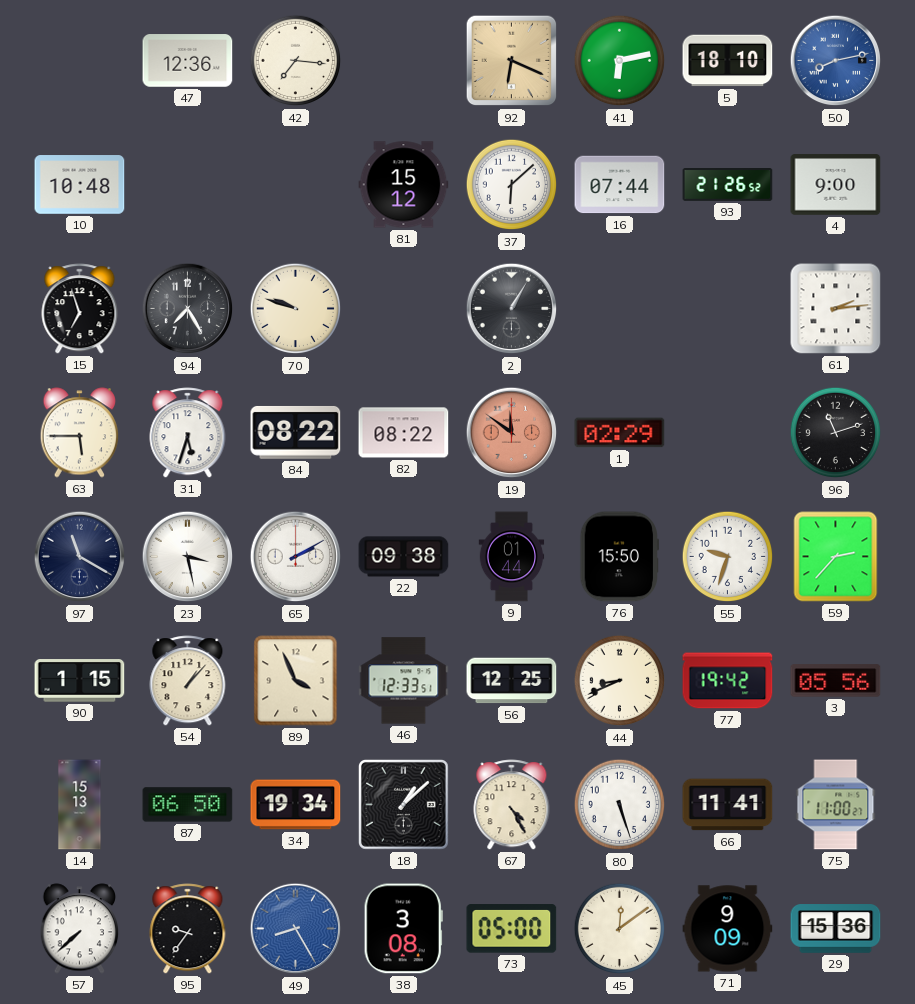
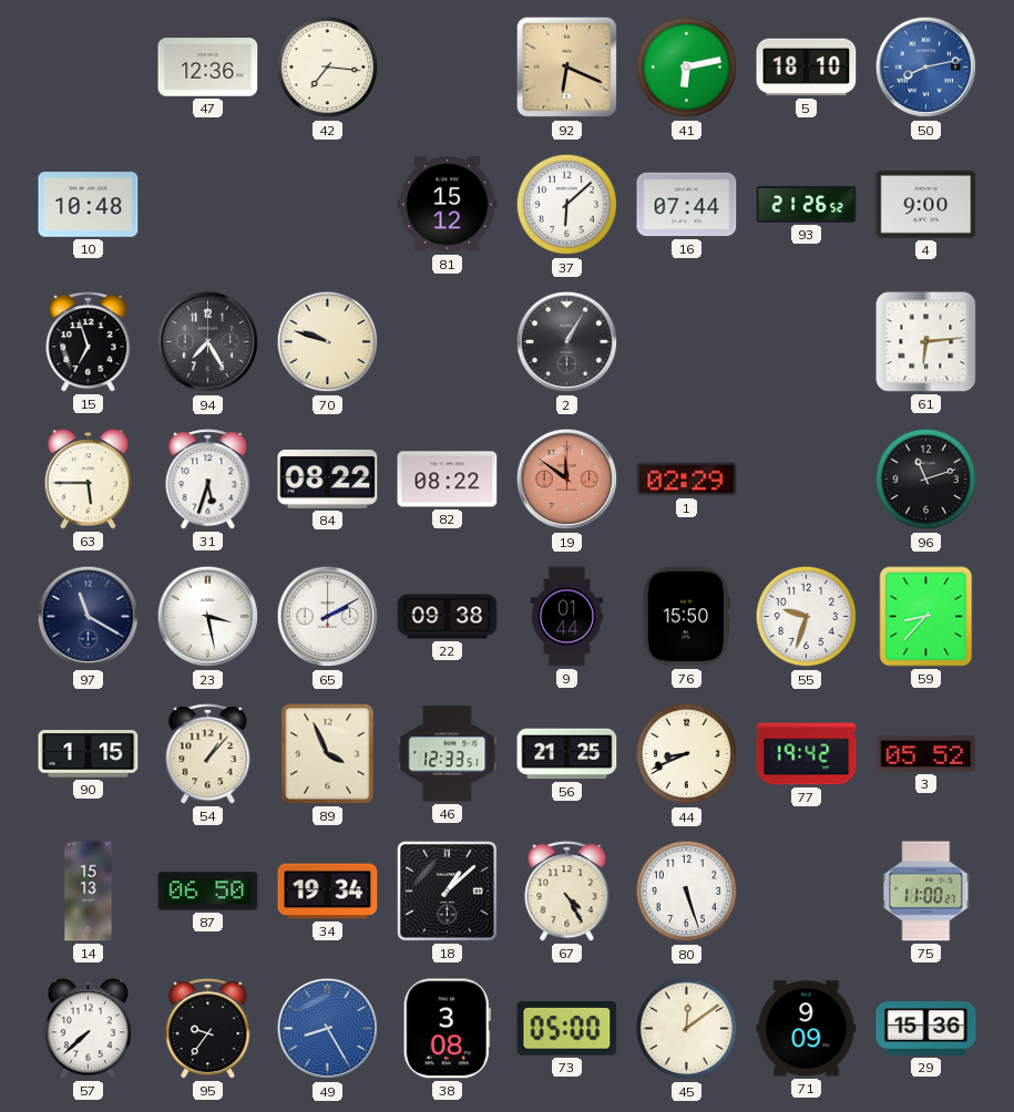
61: 2:14 -> 6:14
59: 2:37 -> 8:37
56: 12:25 -> 21:25
3: 05:56 -> 05:52
66: 11:41 -> none
